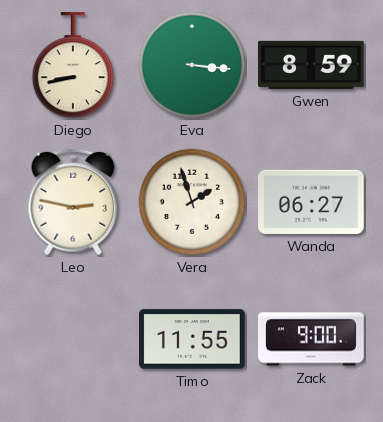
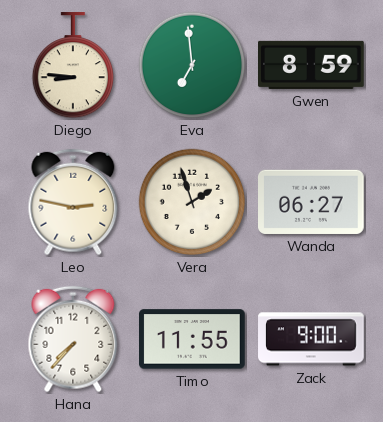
Diego: 8:43 -> 8:46
Eva: 3:16 -> 6:59
Hana: none -> 7:37
